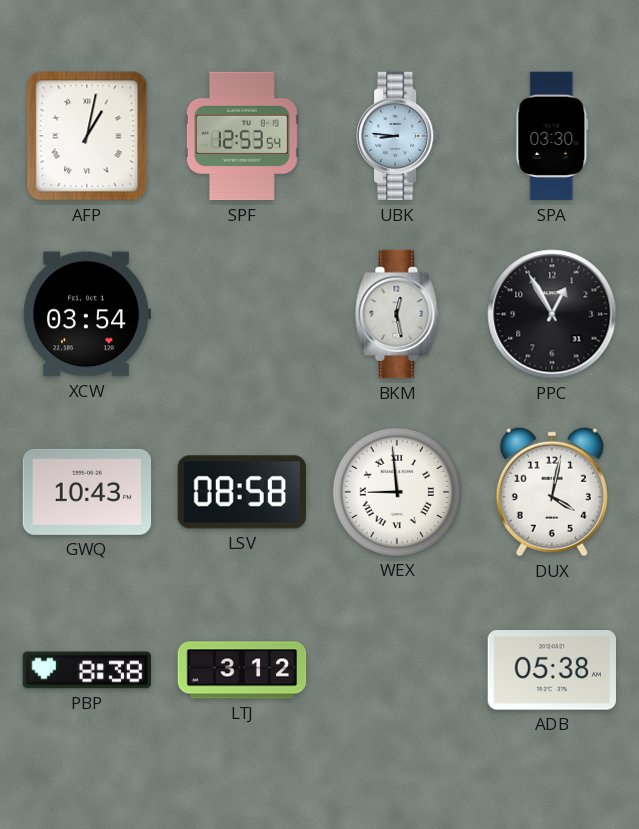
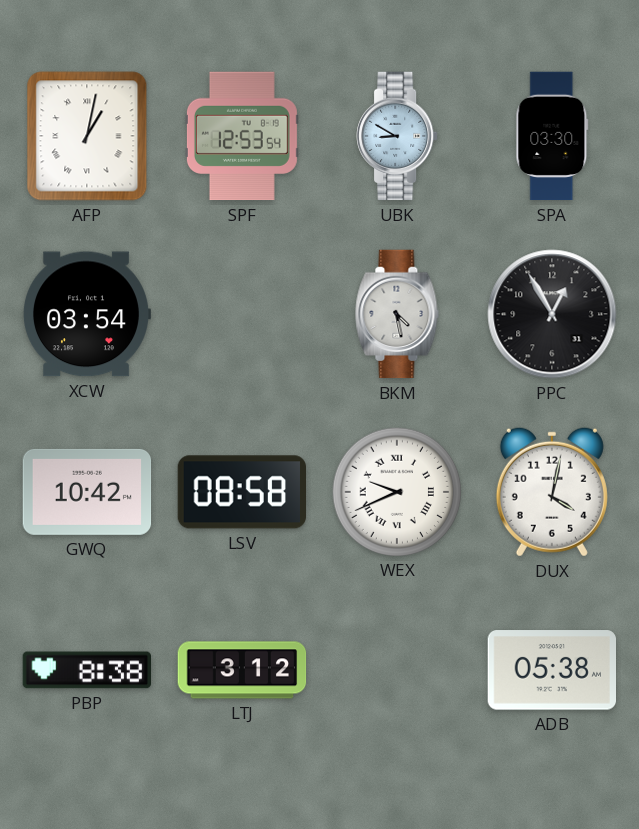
UBK: 8:46 -> 8:50
BKM: 12:28 -> 4:28
GWQ: 10:43 -> 10:42
WEX: 8:59 -> 9:41
